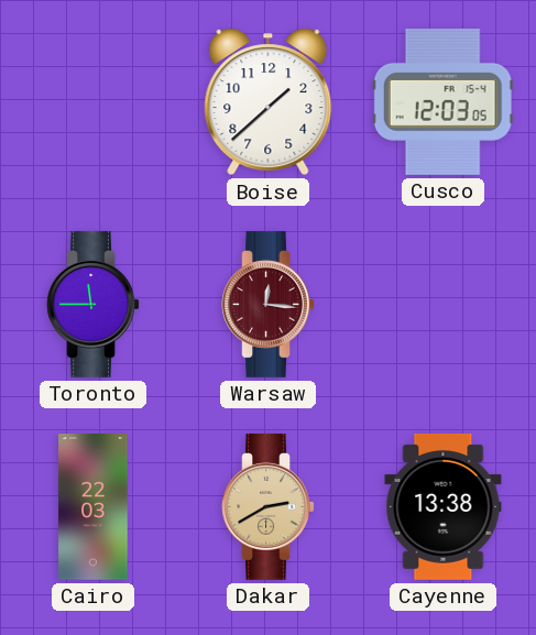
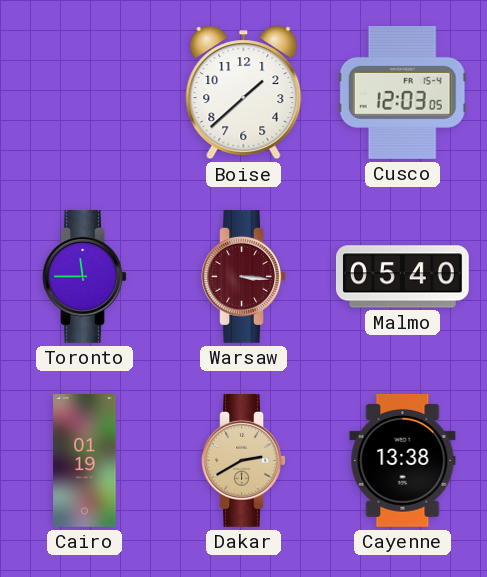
Warsaw: 12:16 -> 3:16
Malmo: none -> 05:40
Cairo: 22:03 -> 01:19
